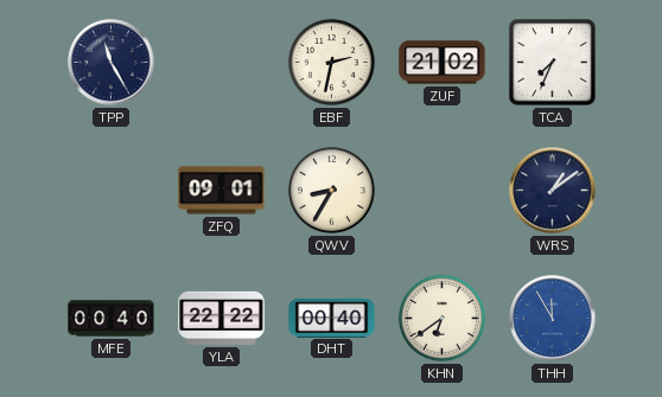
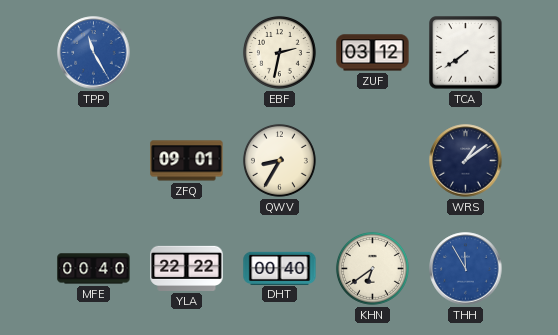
TPP dial: navy -> blue
ZUF: 21:02 -> 03:12
TCA: 7:34 -> 7:39
